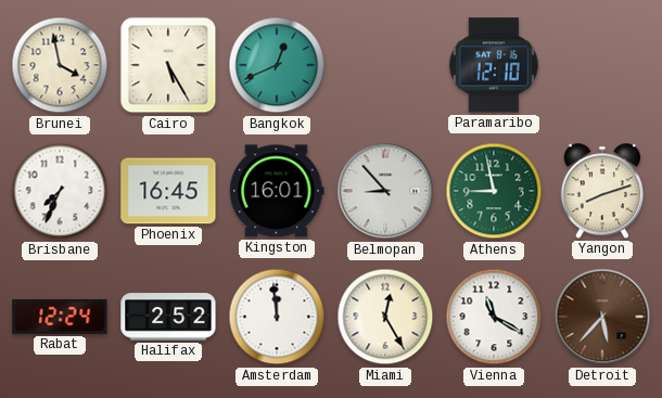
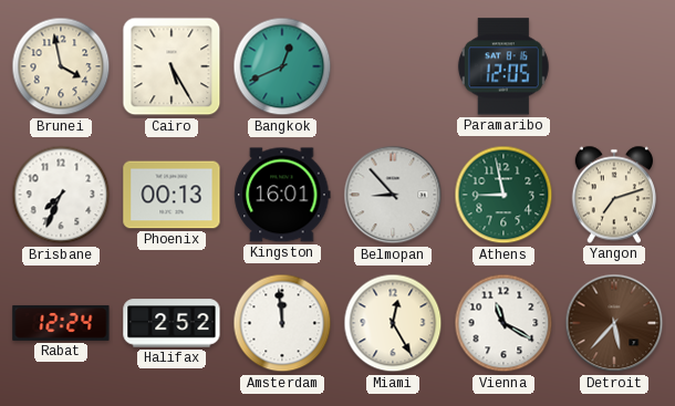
Paramaribo: 12:10 -> 12:05
Phoenix: 16:45 -> 00:13
Yangon: 8:12 -> 7:12
